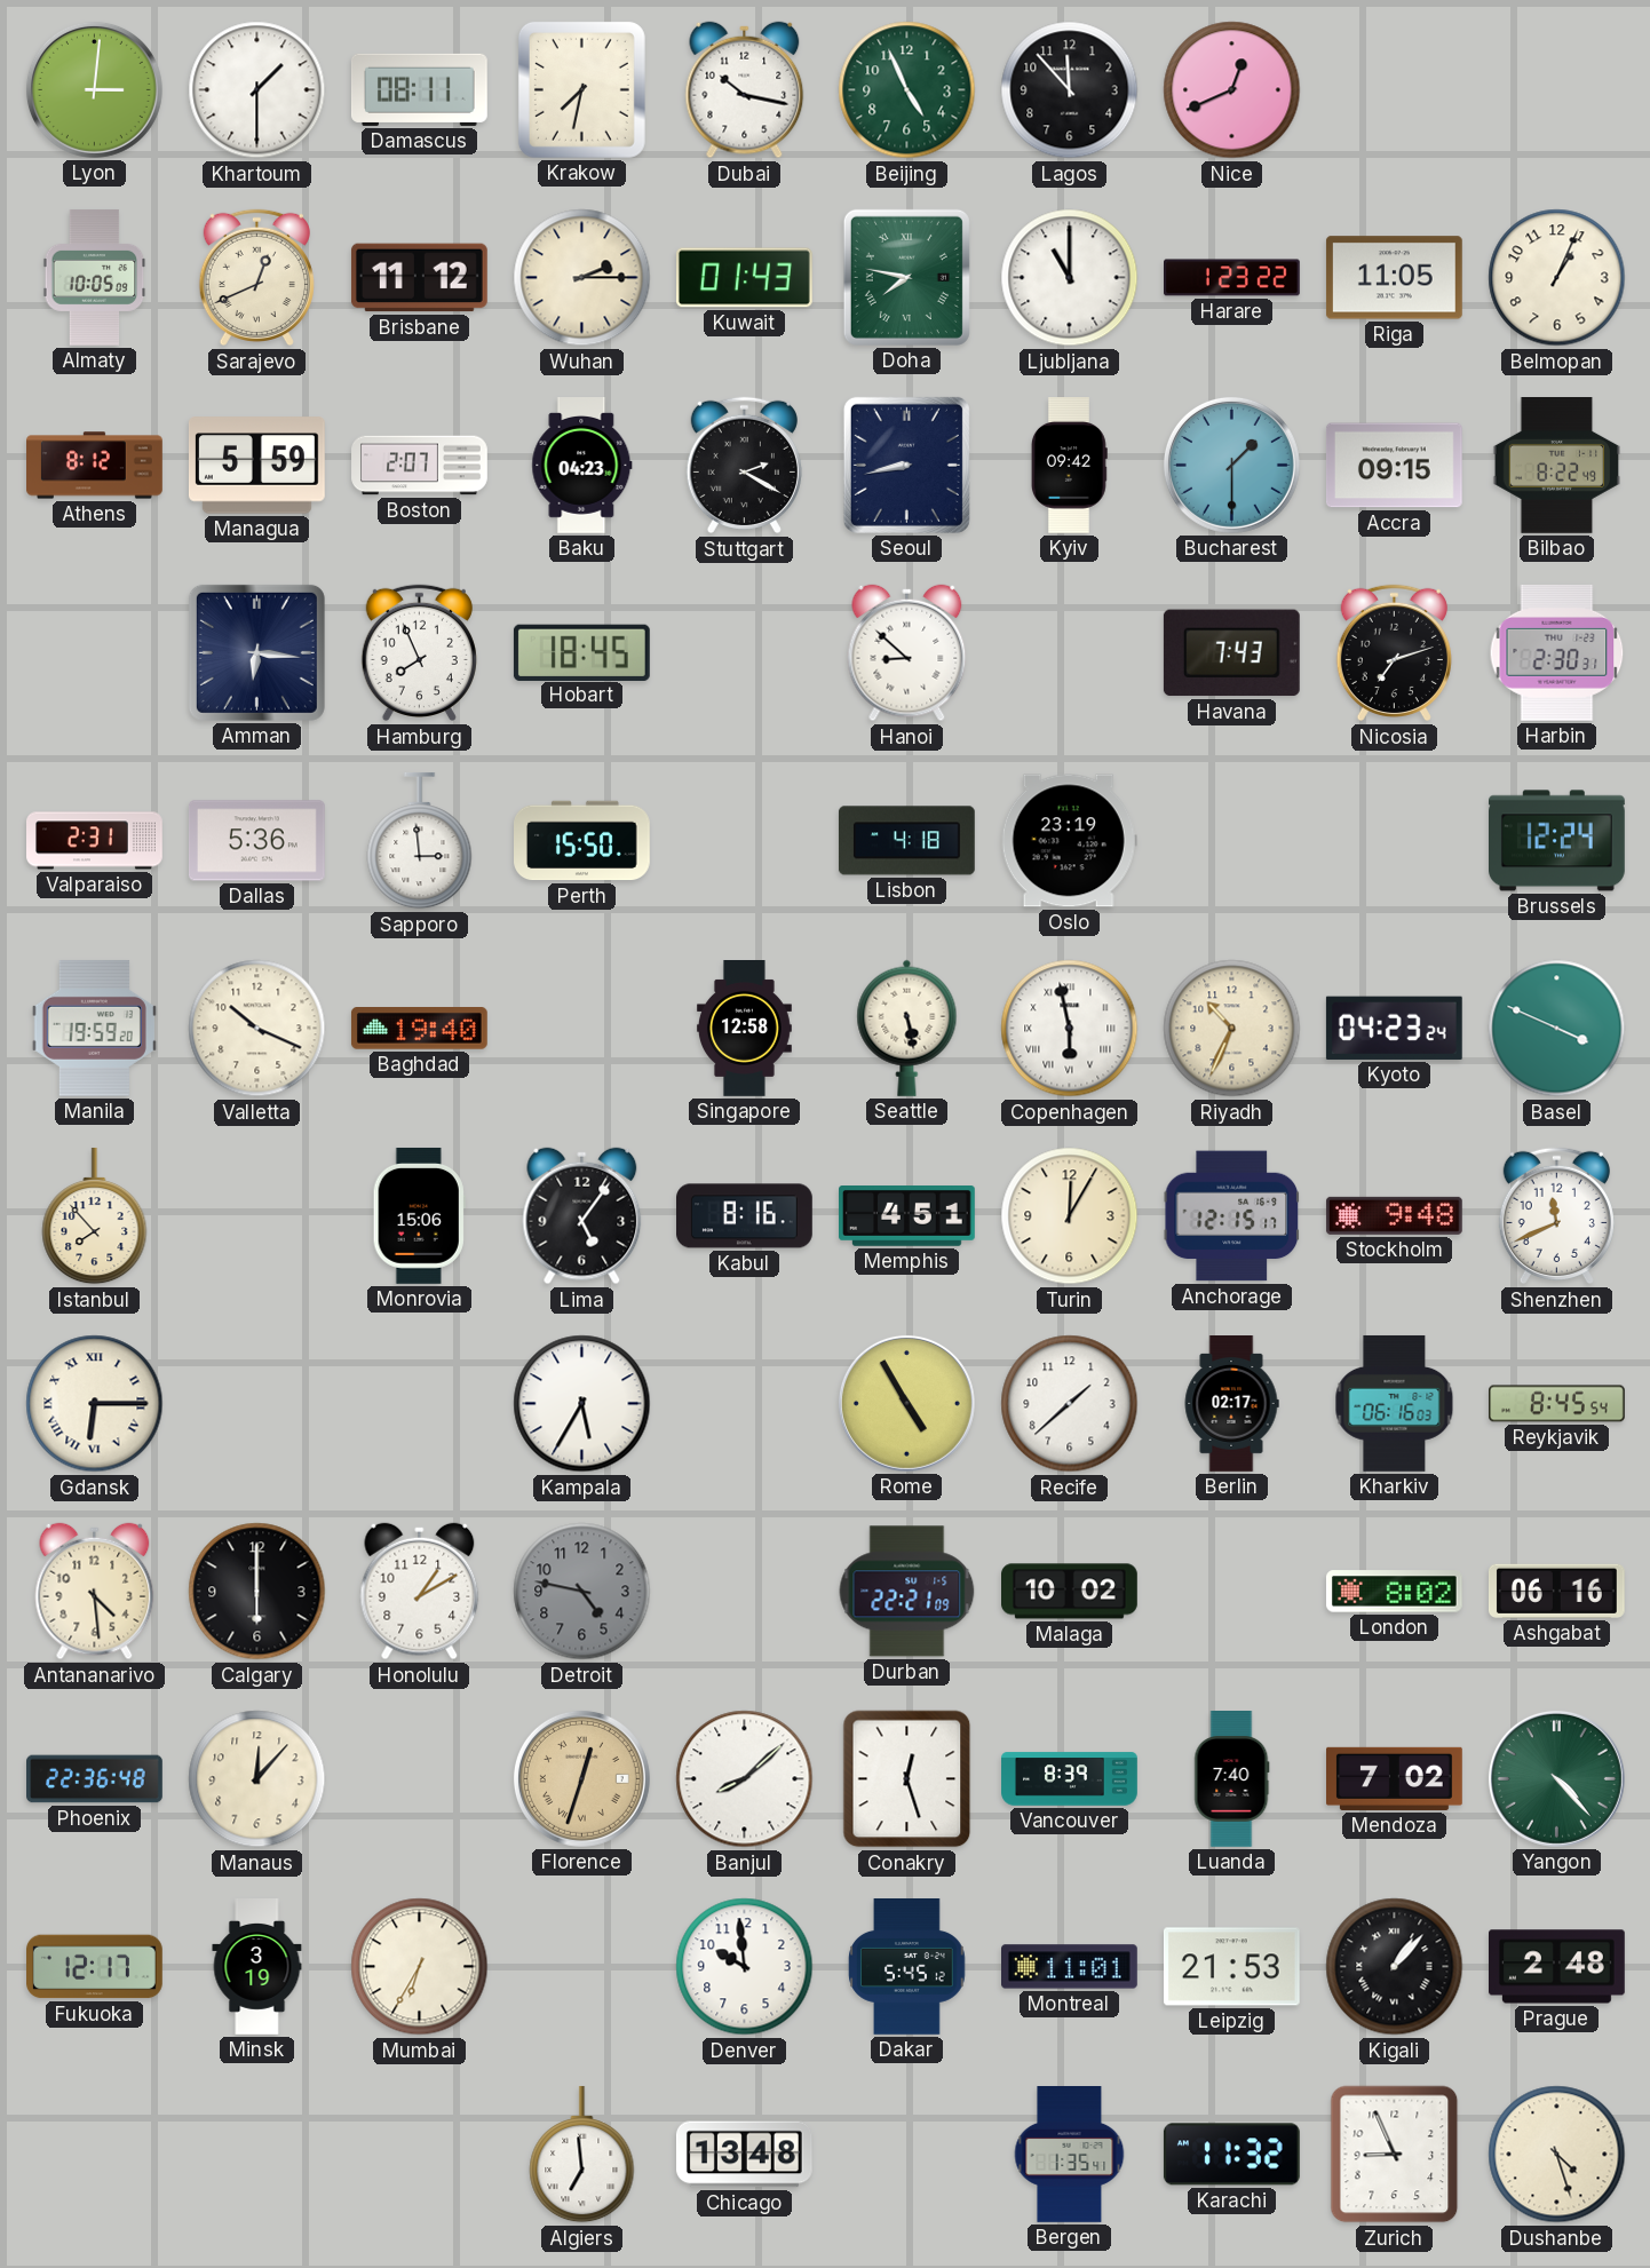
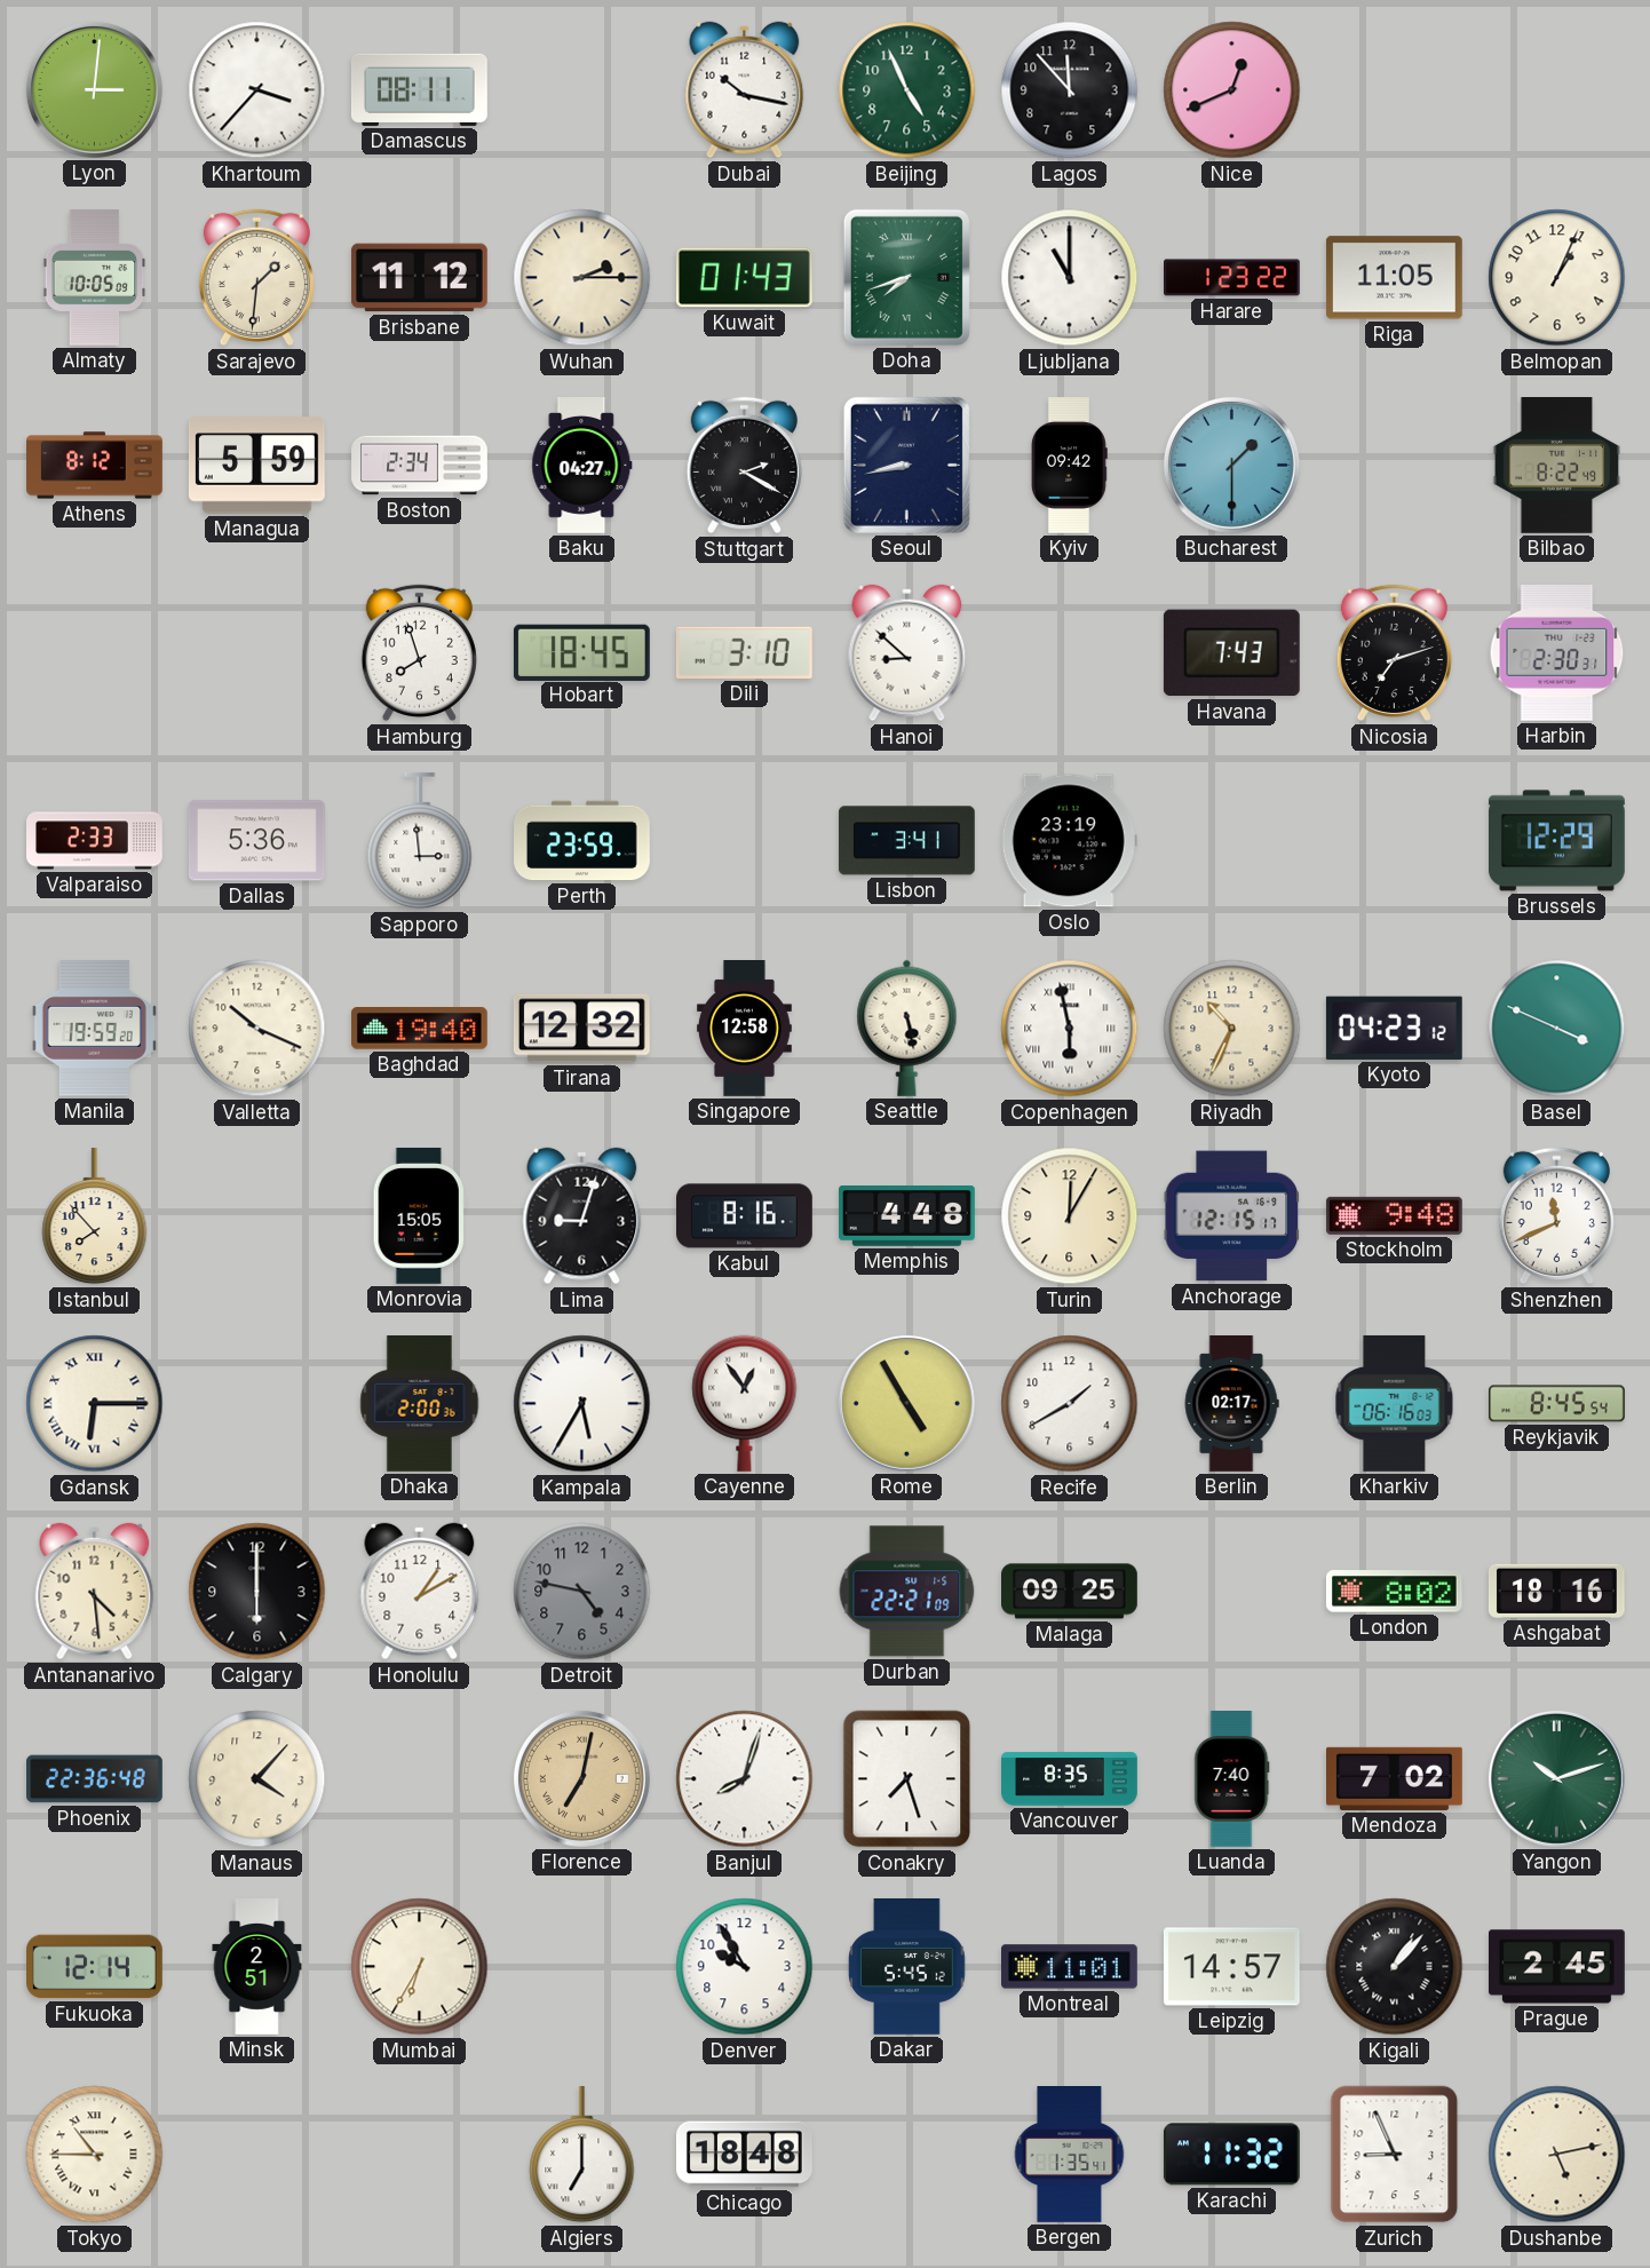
Khartoum: 1:30 -> 3:37
Krakow: 7:32 -> none
Sarajevo: 12:41 -> 1:31
Doha: 7:47 -> 7:42
Boston: 2:07 -> 2:34
Baku: 04:23 -> 04:27
Accra: 09:15 -> none
Amman: 6:16 -> none
Hamburg: 7:56 -> 7:57
Dili: none -> 3:10
Valparaiso: 2:31 -> 2:33
Perth: 15:50 -> 23:59
Lisbon: 4:18 -> 3:41
Brussels: 12:24 -> 12:29
Tirana: none -> 12:32
Kyoto: 04:23:24 -> 04:23:12
Monrovia: 15:06 -> 15:05
Lima: 5:06 -> 9:03
Memphis: 4:51 -> 4:48
Dhaka: none -> 2:00
Cayenne: none -> 12:54
Recife: 1:38 -> 1:40
Malaga: 10:02 -> 09:25
Ashgabat: 06:16 -> 18:16
Manaus: 12:07 -> 4:07
Florence: 12:33 -> 7:02
Banjul: 8:08 -> 8:03
Conakry: 12:27 -> 7:27
Vancouver: 8:39 -> 8:35
Yangon: 4:23 -> 10:12
Fukuoka: 12:17 -> 12:14
Minsk: 3:19 -> 2:51
Denver: 9:59 -> 9:55
Leipzig: 21:53 -> 14:57
Prague: 2:48 -> 2:45
Tokyo: none -> 10:45
Algiers: 6:59 -> 7:00
Chicago: 13:48 -> 18:48
Dushanbe: 4:27 -> 5:13
